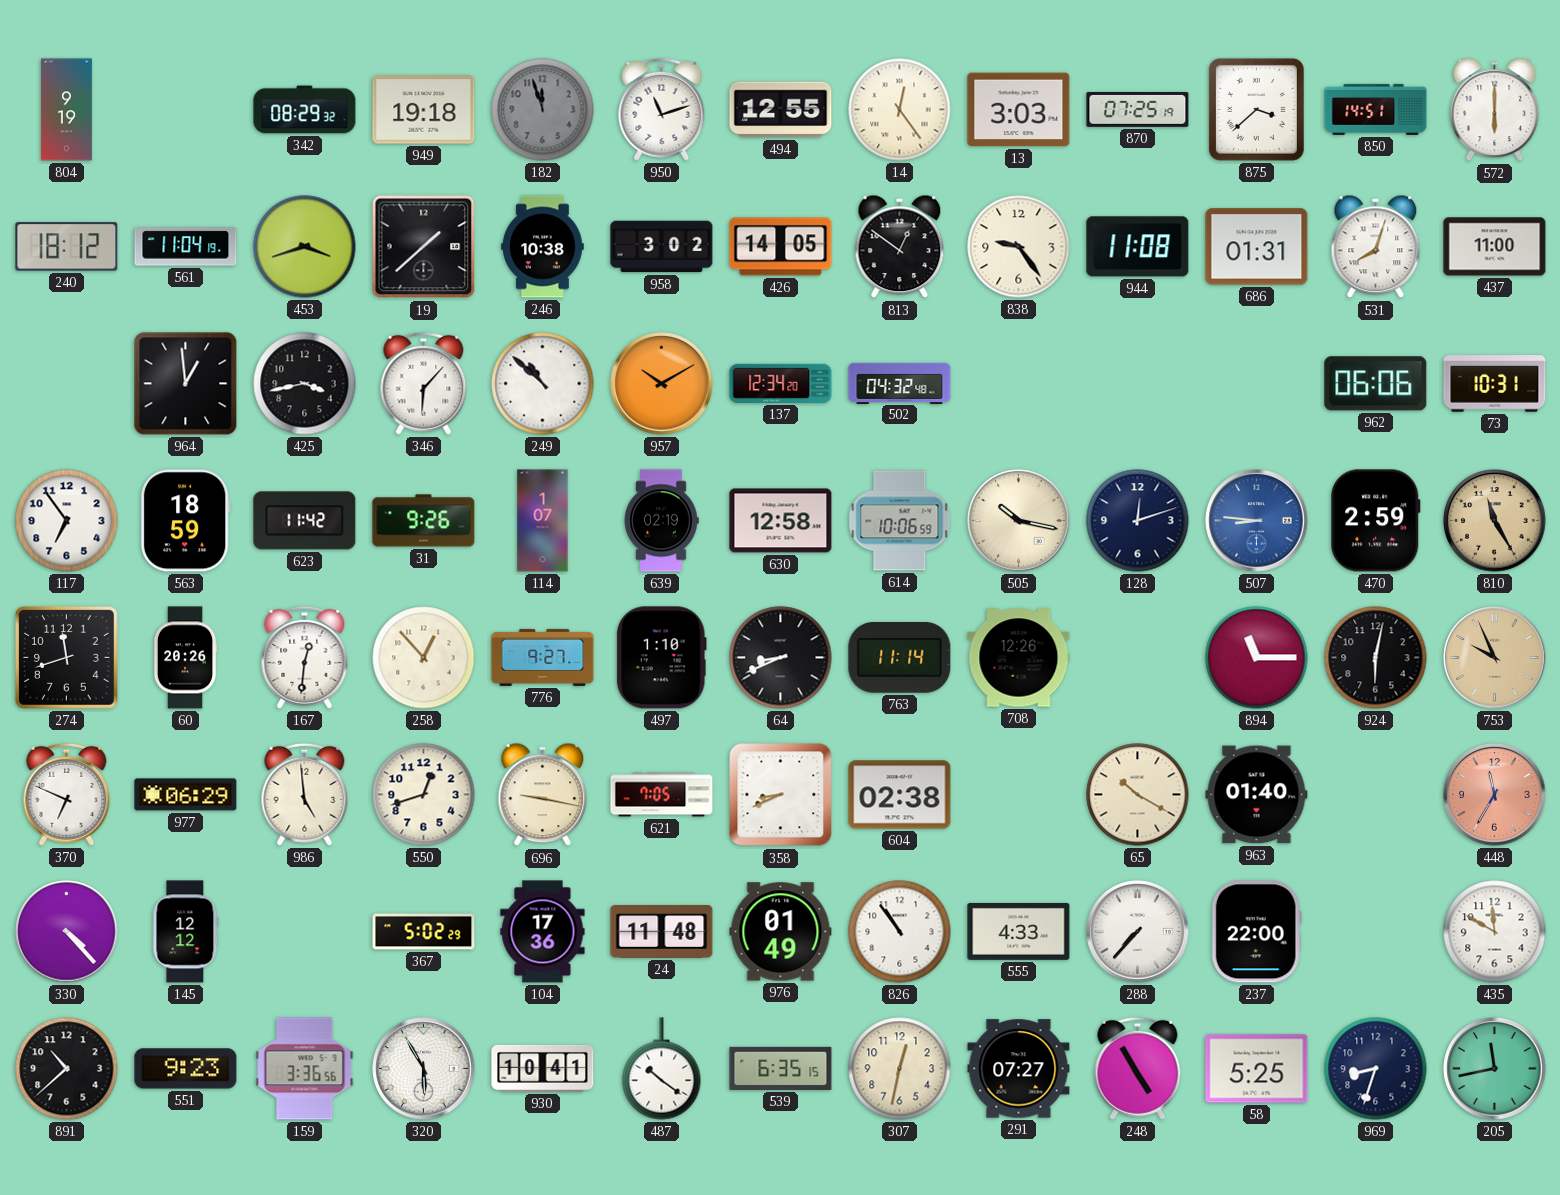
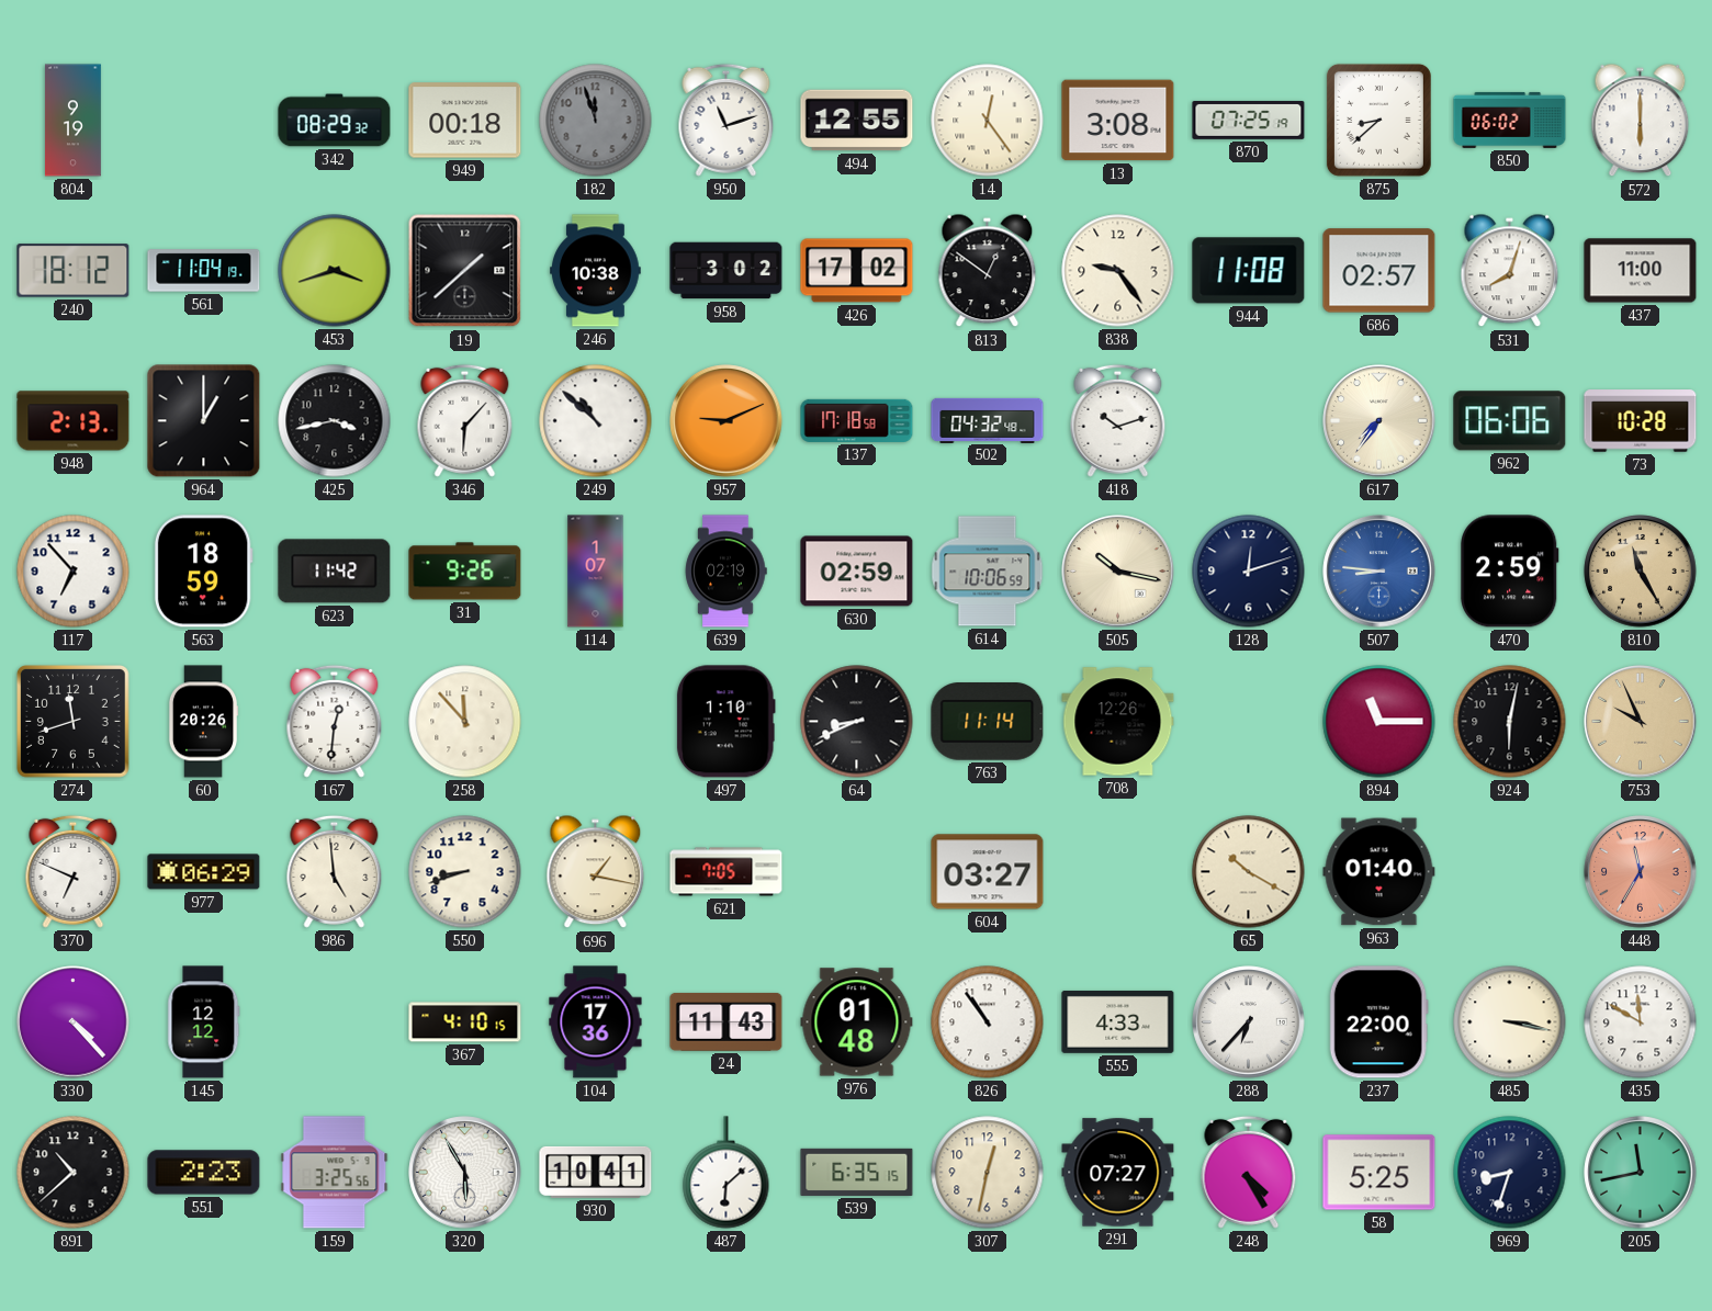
949: 19:18 -> 00:18
13: 3:03 -> 3:08
875: 3:38 -> 8:38
850: 14:51 -> 06:02
426: 14:05 -> 17:02
686: 01:31 -> 02:57
948: none -> 2:13
964: 12:59 -> 1:00
957: 10:10 -> 9:11
137: 12:34 -> 17:18
418: none -> 10:12
617: none -> 7:36
73: 10:31 -> 10:28
117: 6:54 -> 6:53
630: 12:58 -> 02:59
258: 12:53 -> 11:53
776: 9:27 -> none
550: 12:42 -> 8:42
696: 9:17 -> 1:17
358: 8:41 -> none
604: 02:38 -> 03:27
367: 5:02 -> 4:10
24: 11:48 -> 11:43
976: 01:49 -> 01:48
288: 7:37 -> 6:37
485: none -> 3:17
551: 9:23 -> 2:23
159: 3:36 -> 3:25
487: 10:21 -> 6:08
248: 4:55 -> 4:25
